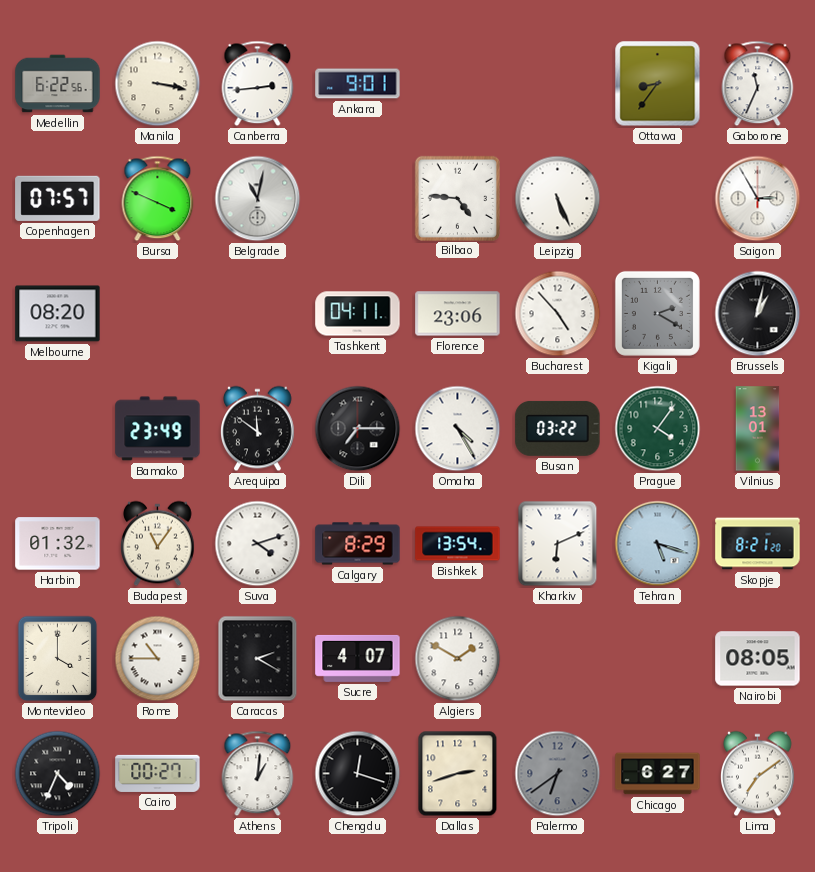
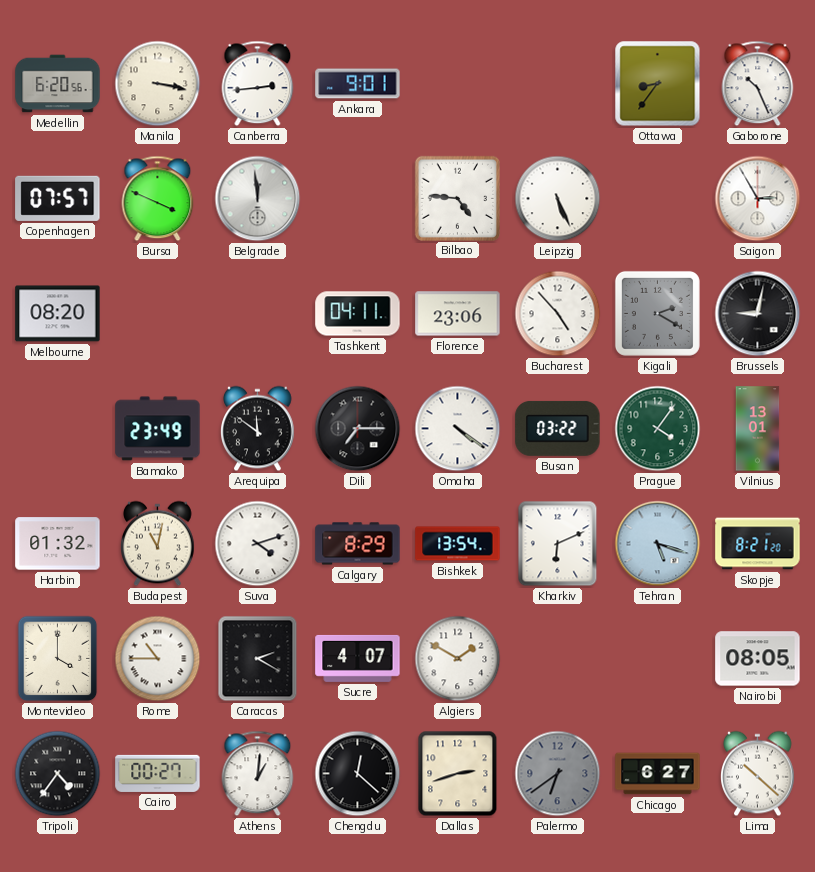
Medellin: 6:22 -> 6:20
Gaborone: 11:34 -> 10:26
Belgrade: 11:02 -> 11:59
Brussels: 1:02 -> 9:02
Omaha: 4:25 -> 4:21
Budapest: 11:06 -> 11:02
Tripoli: 4:34 -> 4:36
Chengdu: 12:18 -> 12:22
Lima: 7:09 -> 10:22
